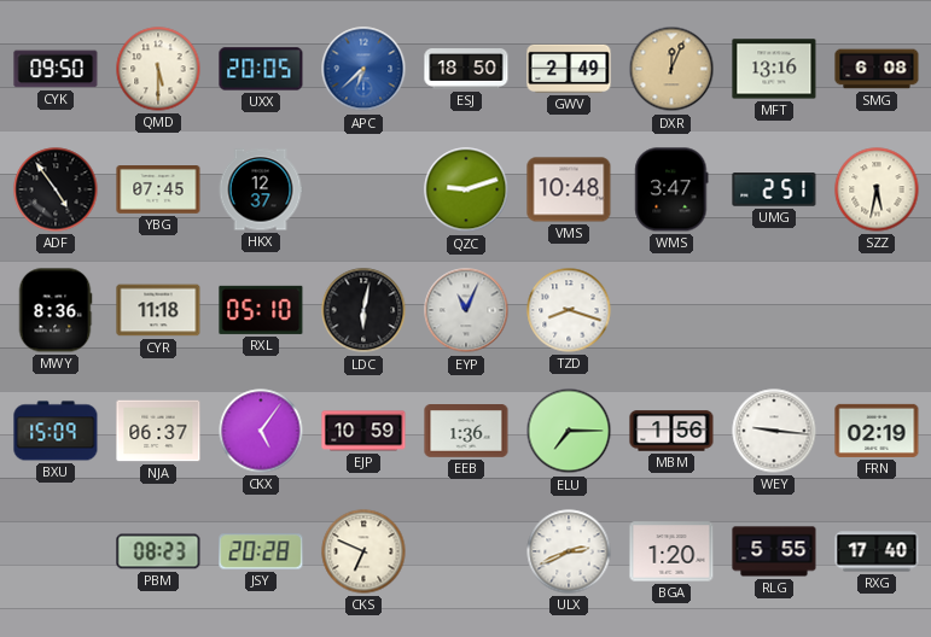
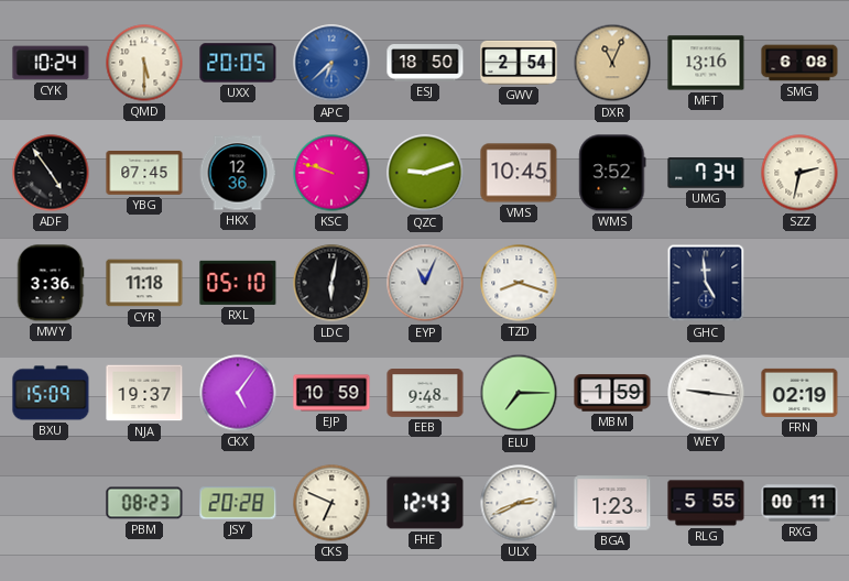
CYK: 09:50 -> 10:24
GWV: 2:49 -> 2:54
DXR: 12:04 -> 11:04
HKX: 12:37 -> 12:36
KSC: none -> 9:48
VMS: 10:48 -> 10:45
WMS: 3:47 -> 3:52
UMG: 2:51 -> 7:34
SZZ: 5:32 -> 2:32
MWY: 8:36 -> 3:36
GHC: none -> 4:59
NJA: 06:37 -> 19:37
EEB: 1:36 -> 9:48
MBM: 1:56 -> 1:59
FHE: none -> 12:43
BGA: 1:20 -> 1:23
RXG: 17:40 -> 00:11
